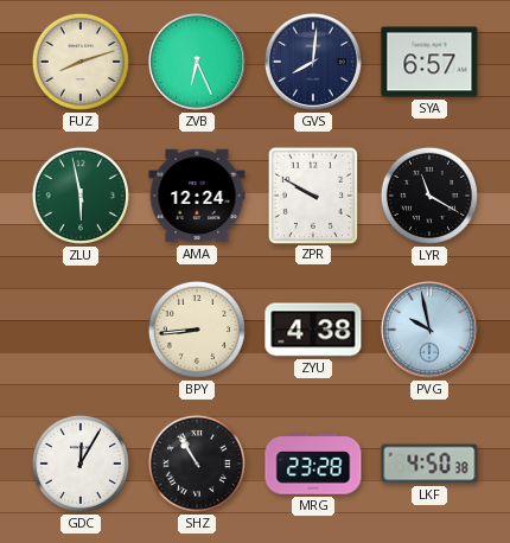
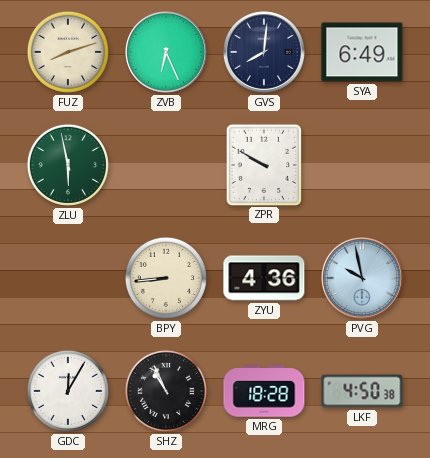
SYA: 6:57 -> 6:49
AMA: 12:24 -> none
LYR: 11:20 -> none
ZYU: 4:38 -> 4:36
SHZ: 10:55 -> 10:56
MRG: 23:28 -> 18:28
